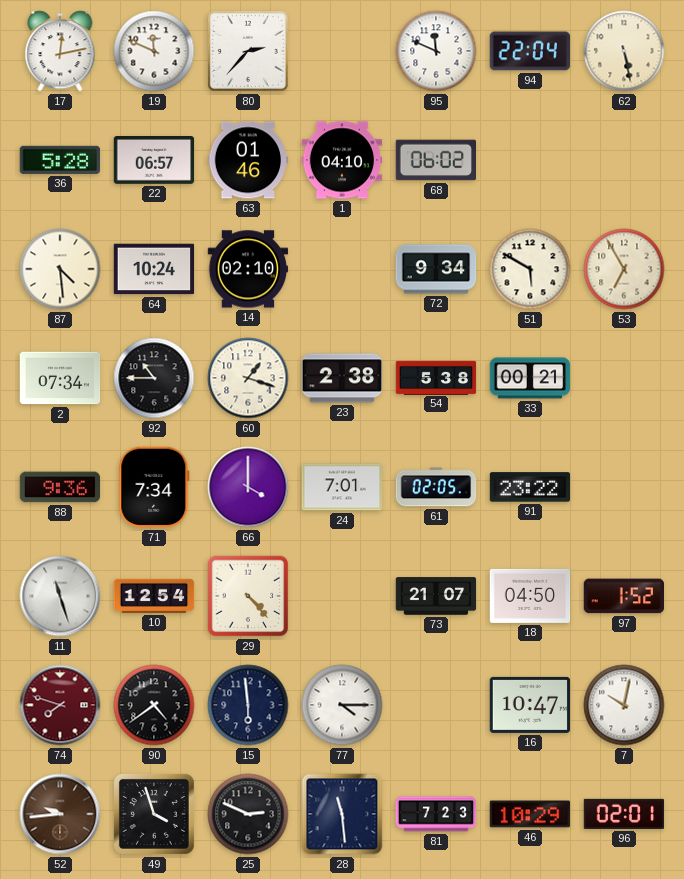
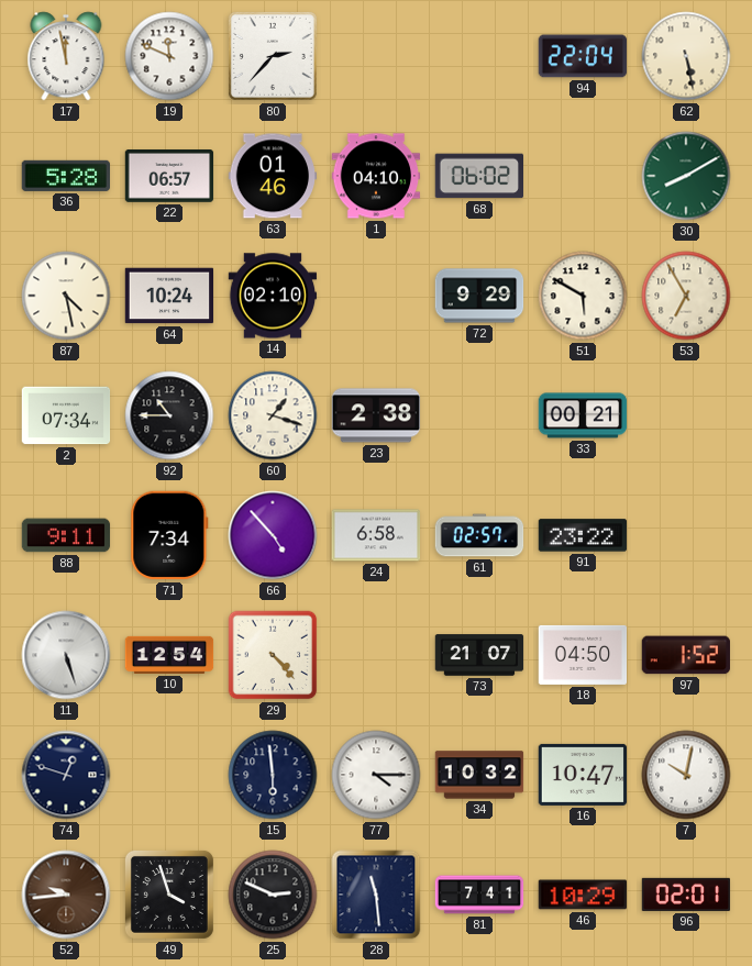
17: 12:13 -> 11:58
95: 11:49 -> none
30: none -> 8:10
87: 4:29 -> 4:28
72: 9:34 -> 9:29
54: 5:38 -> none
88: 9:36 -> 9:11
66: 4:00 -> 4:53
24: 7:01 -> 6:58
61: 02:05 -> 02:57
11: 11:27 -> 5:27
74: 7:48 -> 12:48
74 dial: burgundy -> navy
90: 4:39 -> none
34: none -> 10:32
81: 7:23 -> 7:41
